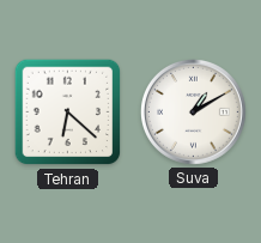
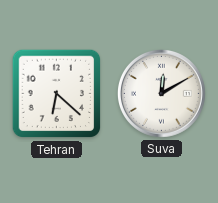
Suva: 1:10 -> 12:10
